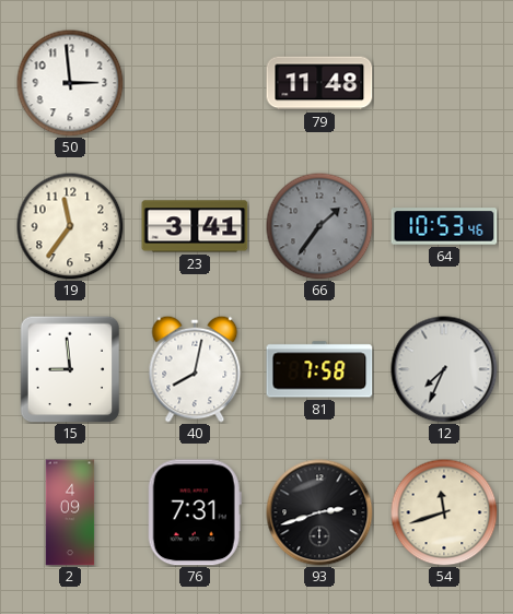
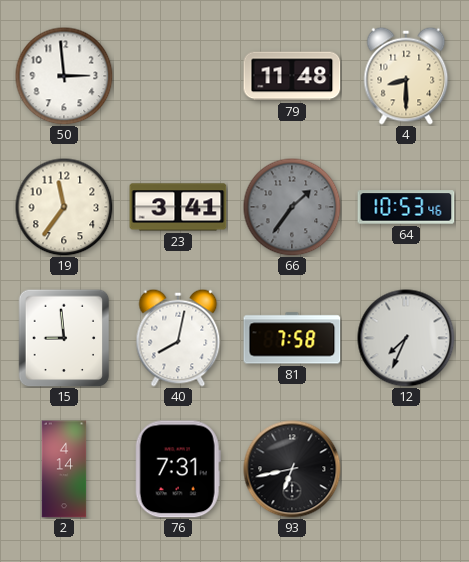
4: none -> 8:30
2: 4:09 -> 4:14
93: 2:42 -> 6:43
54: 11:42 -> none
